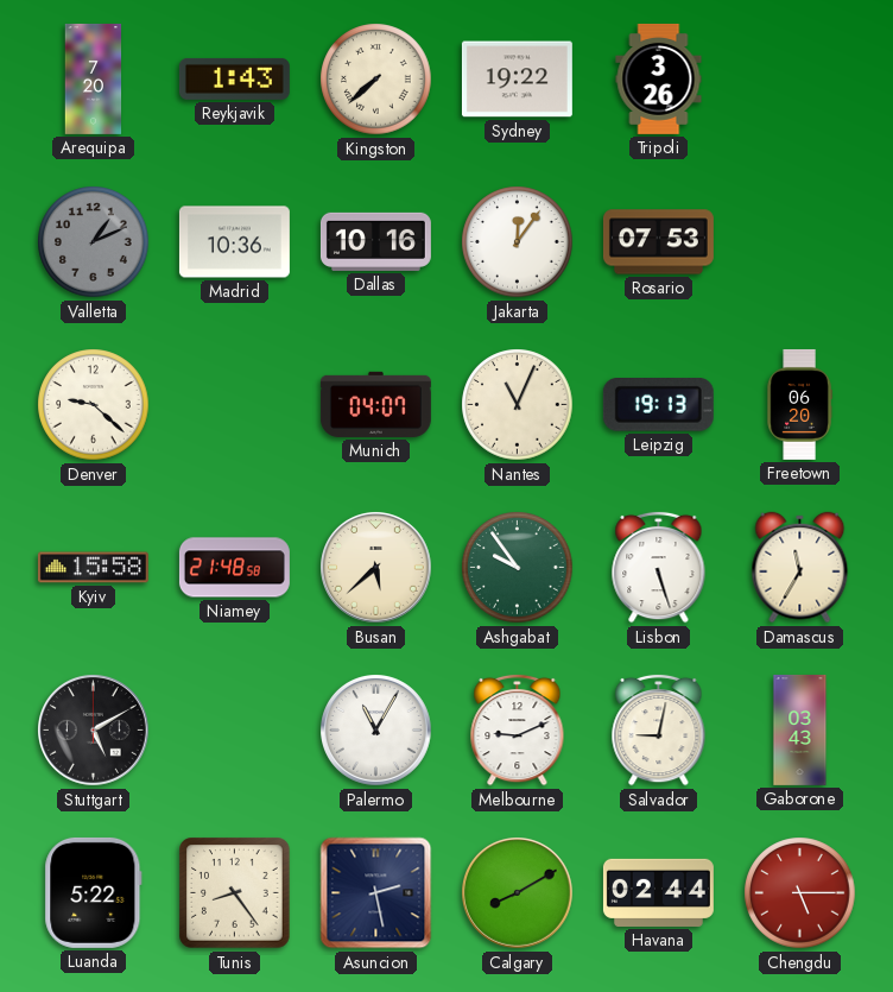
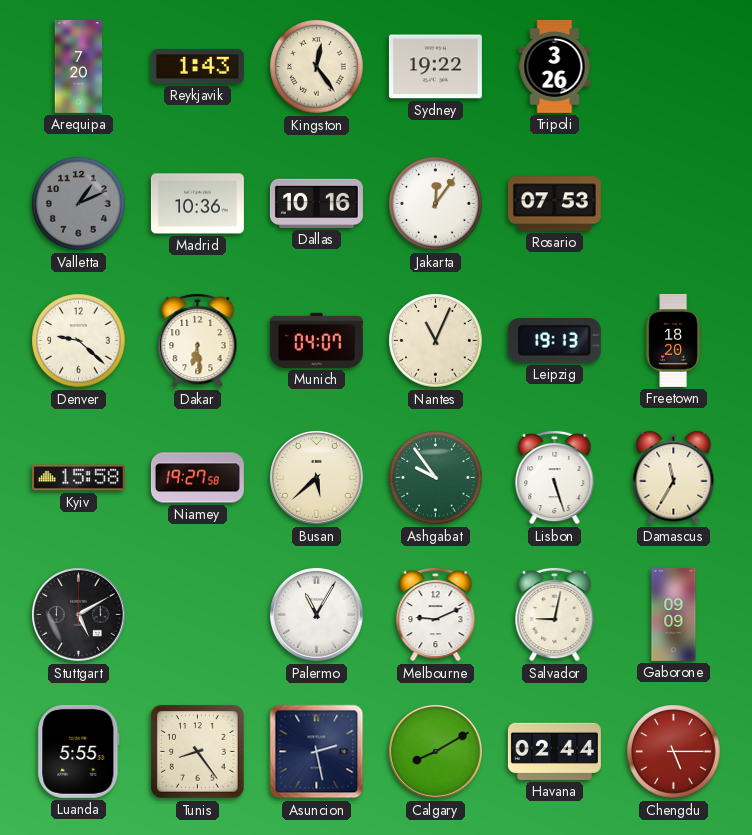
Kingston: 7:38 -> 12:24
Dakar: none -> 6:29
Freetown: 06:20 -> 18:20
Niamey: 21:48 -> 19:27
Gaborone: 03:43 -> 09:09
Luanda: 5:22 -> 5:55
